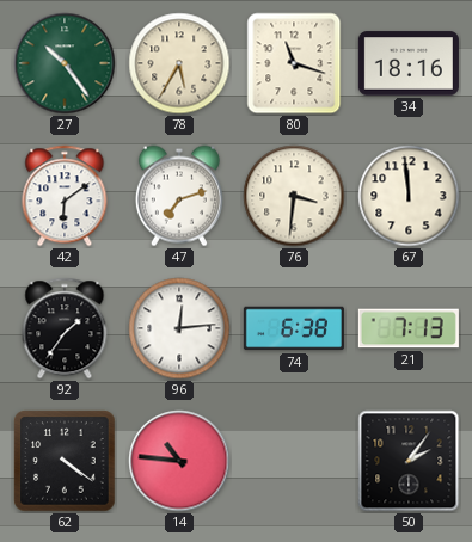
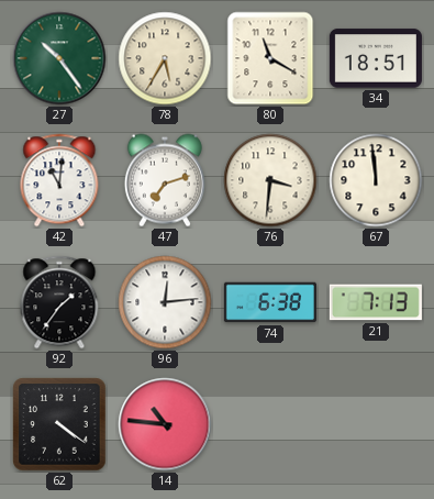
80: 11:18 -> 11:20
34: 18:16 -> 18:51
42: 6:09 -> 11:01
50: 2:06 -> none
